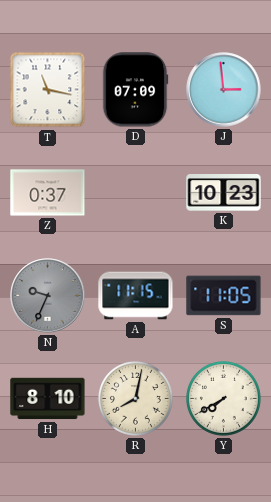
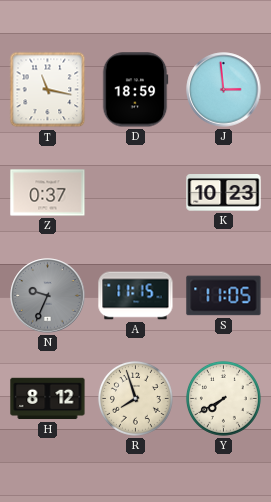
D: 07:09 -> 18:59
H: 8:10 -> 8:12
R: 8:02 -> 7:57
